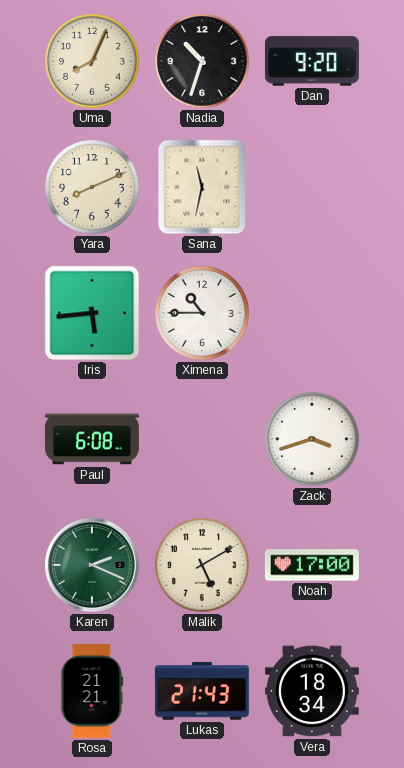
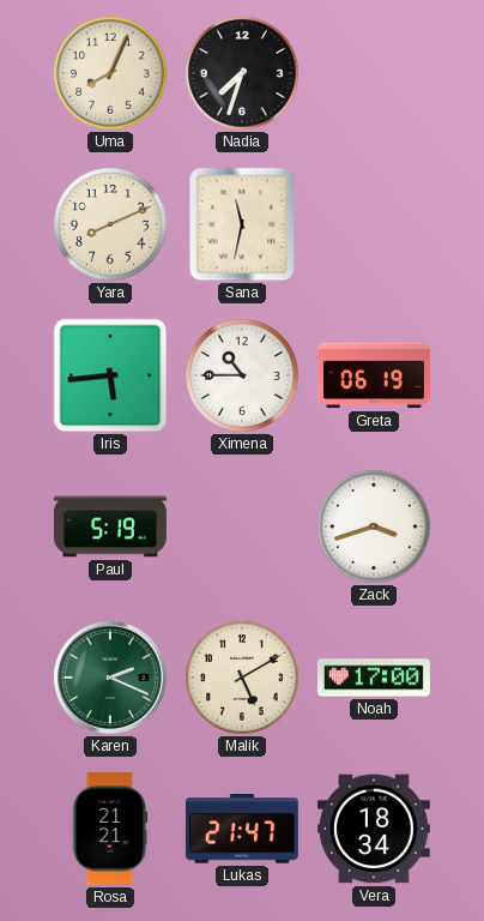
Nadia: 10:33 -> 7:33
Dan: 9:20 -> none
Greta: none -> 06:19
Paul: 6:08 -> 5:19
Lukas: 21:43 -> 21:47
